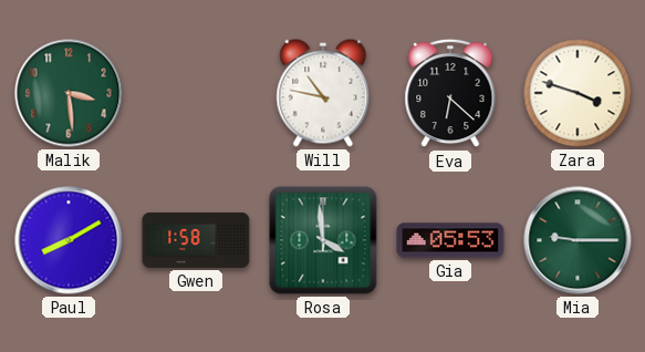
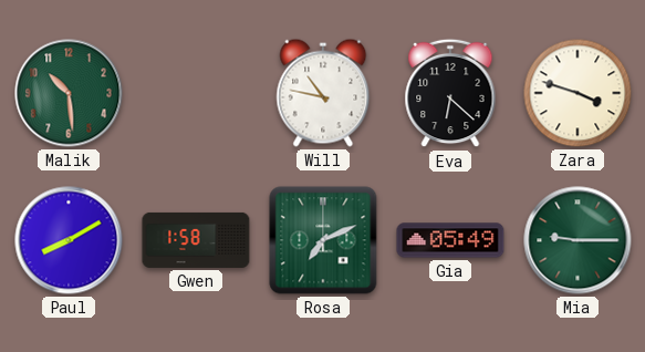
Malik: 3:29 -> 10:29
Rosa: 3:59 -> 7:11
Gia: 05:53 -> 05:49
